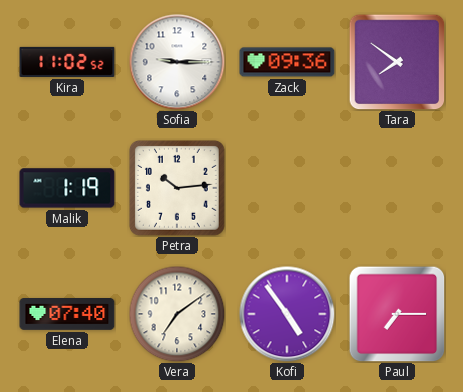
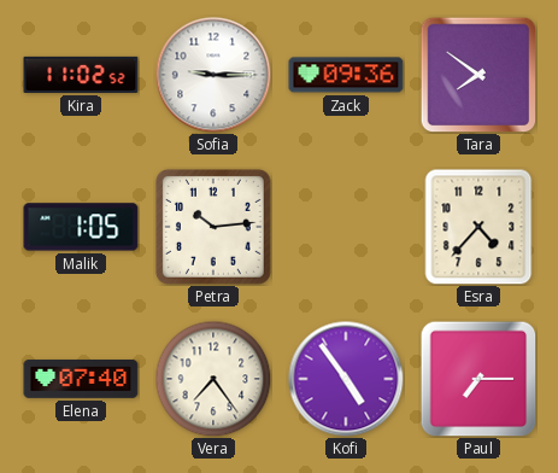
Malik: 1:19 -> 1:05
Esra: none -> 4:37
Vera: 7:09 -> 7:24
